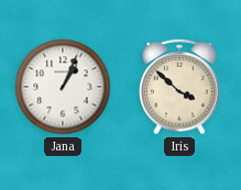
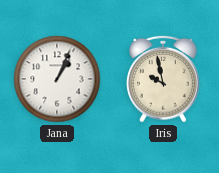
Iris: 3:52 -> 9:58
